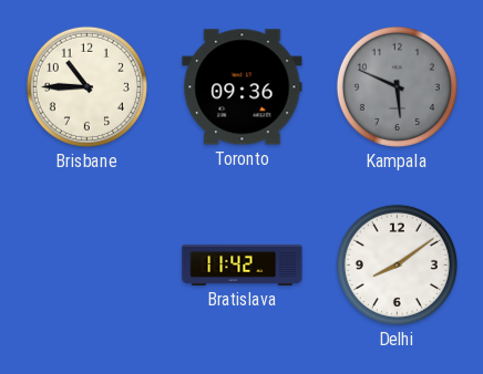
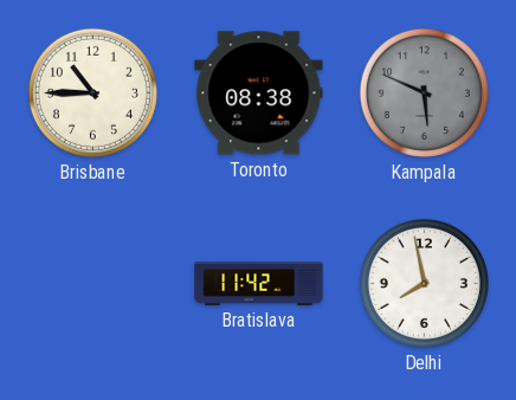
Toronto: 09:36 -> 08:38
Delhi: 8:09 -> 7:58
